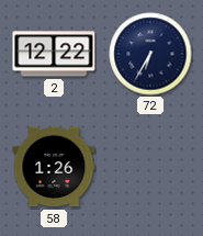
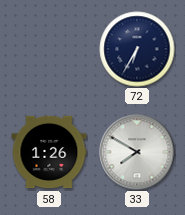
2: 12:22 -> none
33: none -> 7:50
